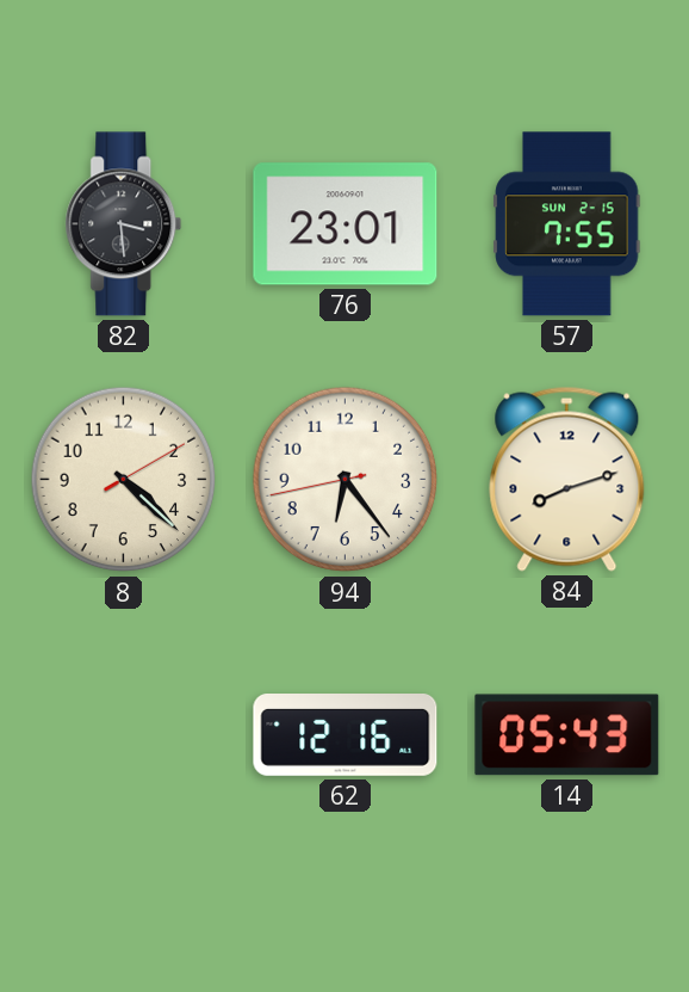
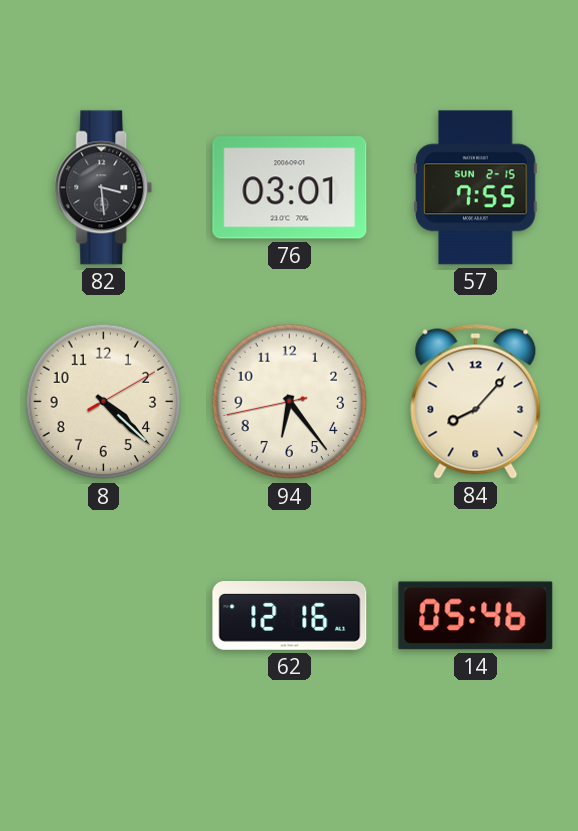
76: 23:01 -> 03:01
84: 8:12 -> 8:07
14: 05:43 -> 05:46
